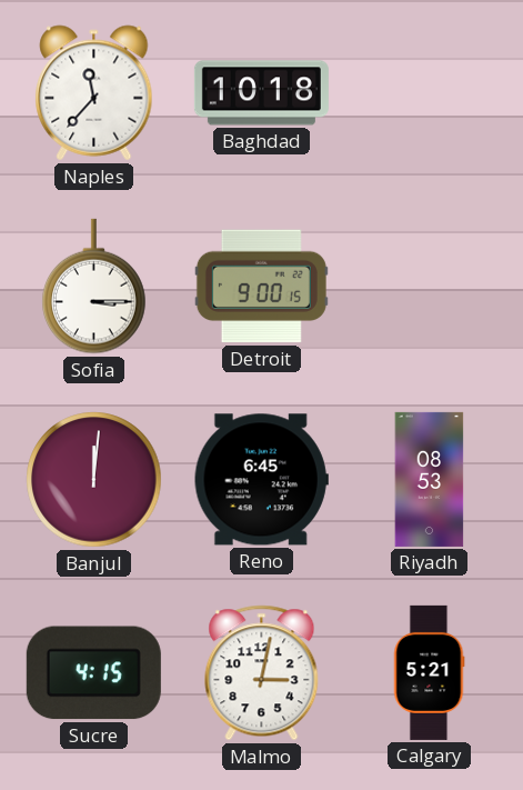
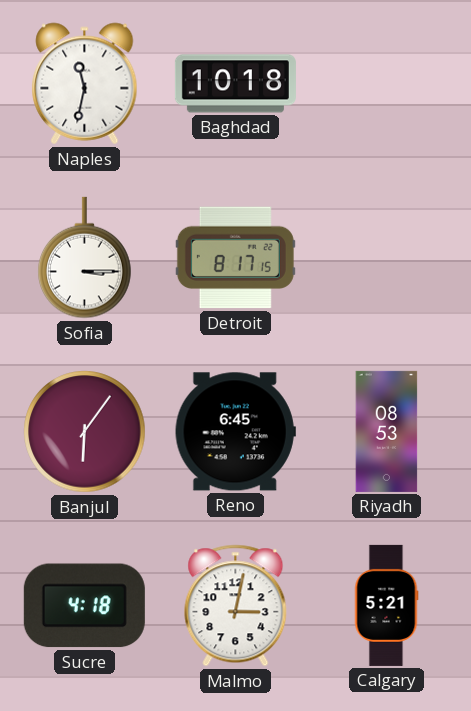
Naples: 11:37 -> 11:32
Detroit: 9:00 -> 8:17
Banjul: 12:01 -> 6:06
Sucre: 4:15 -> 4:18
